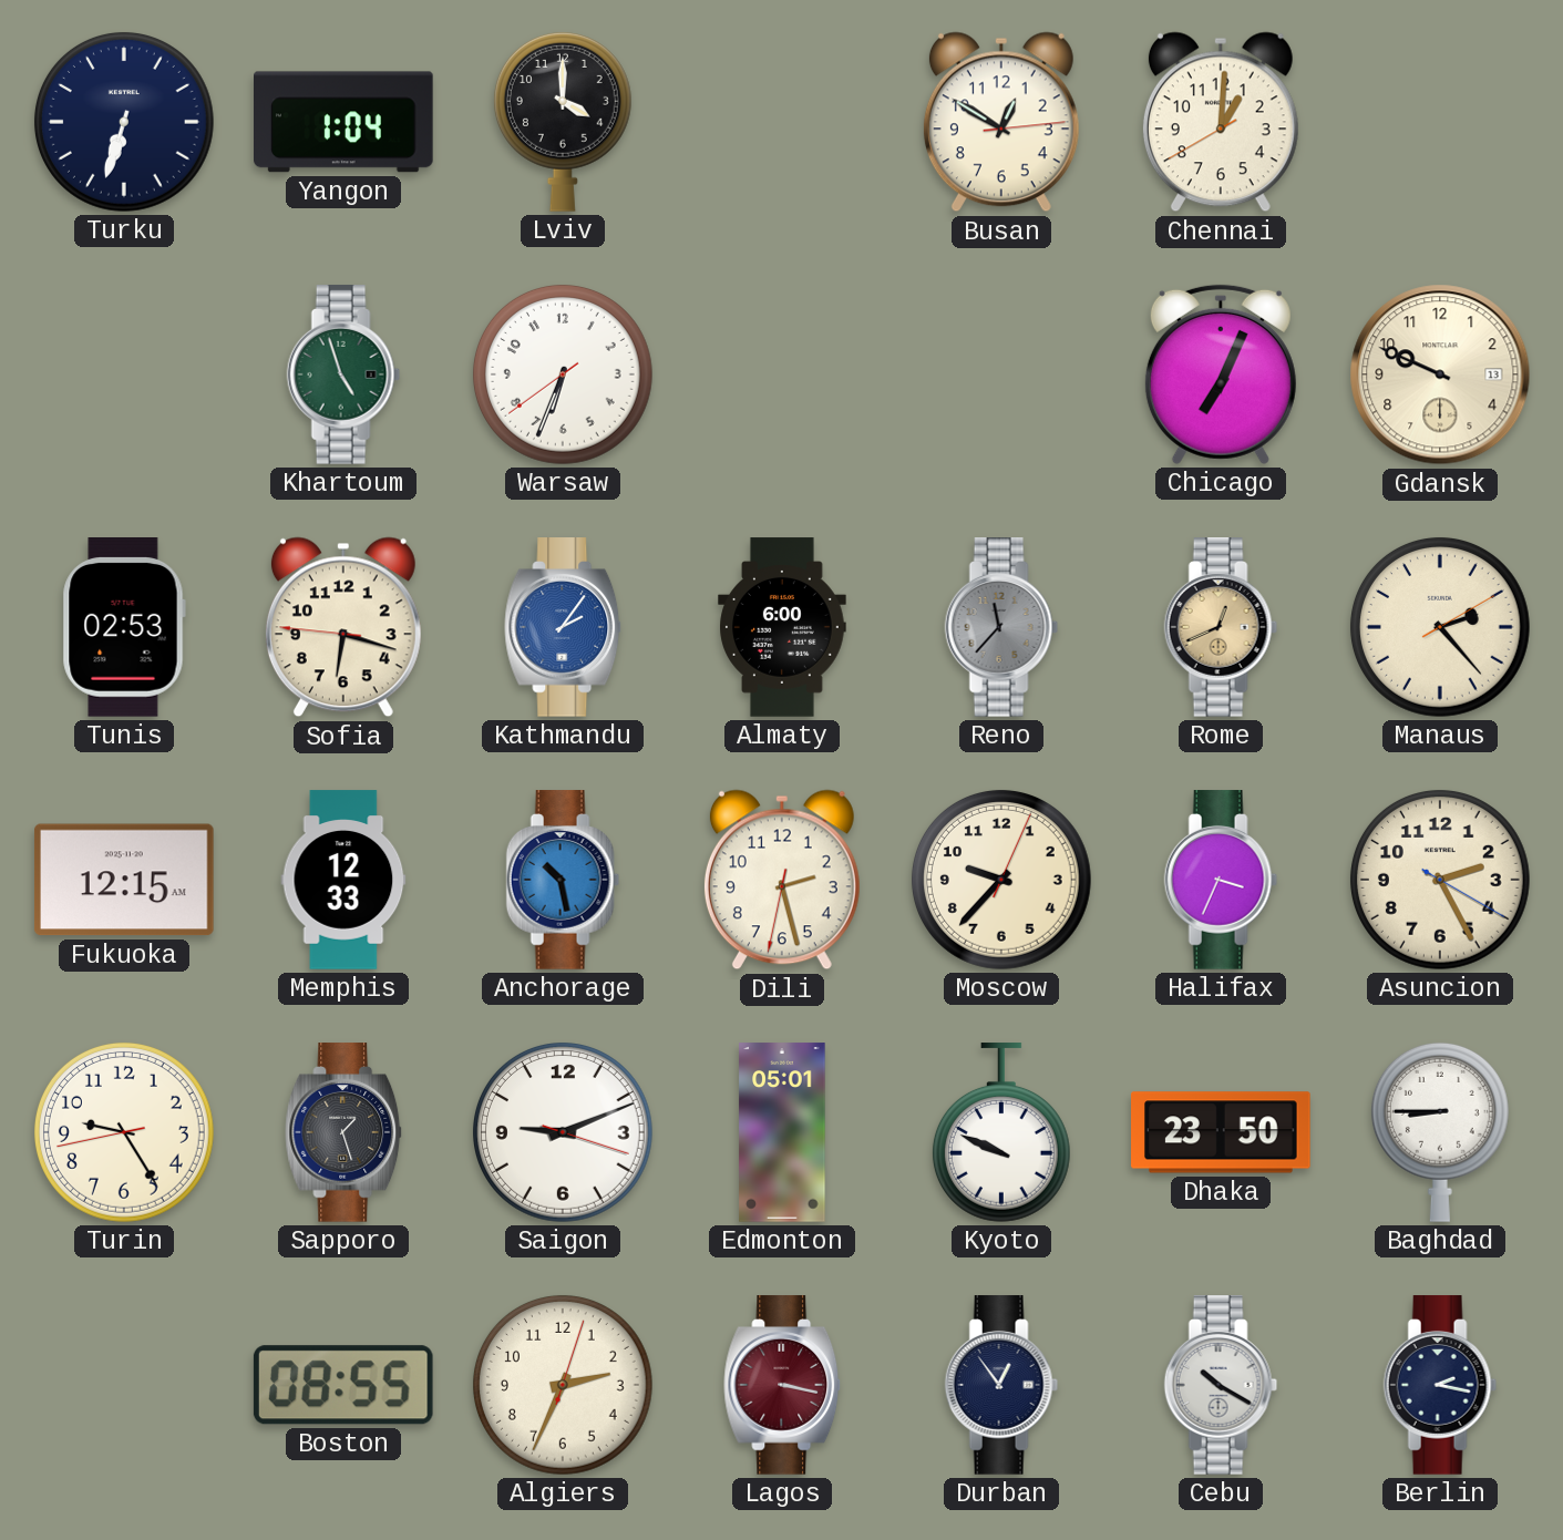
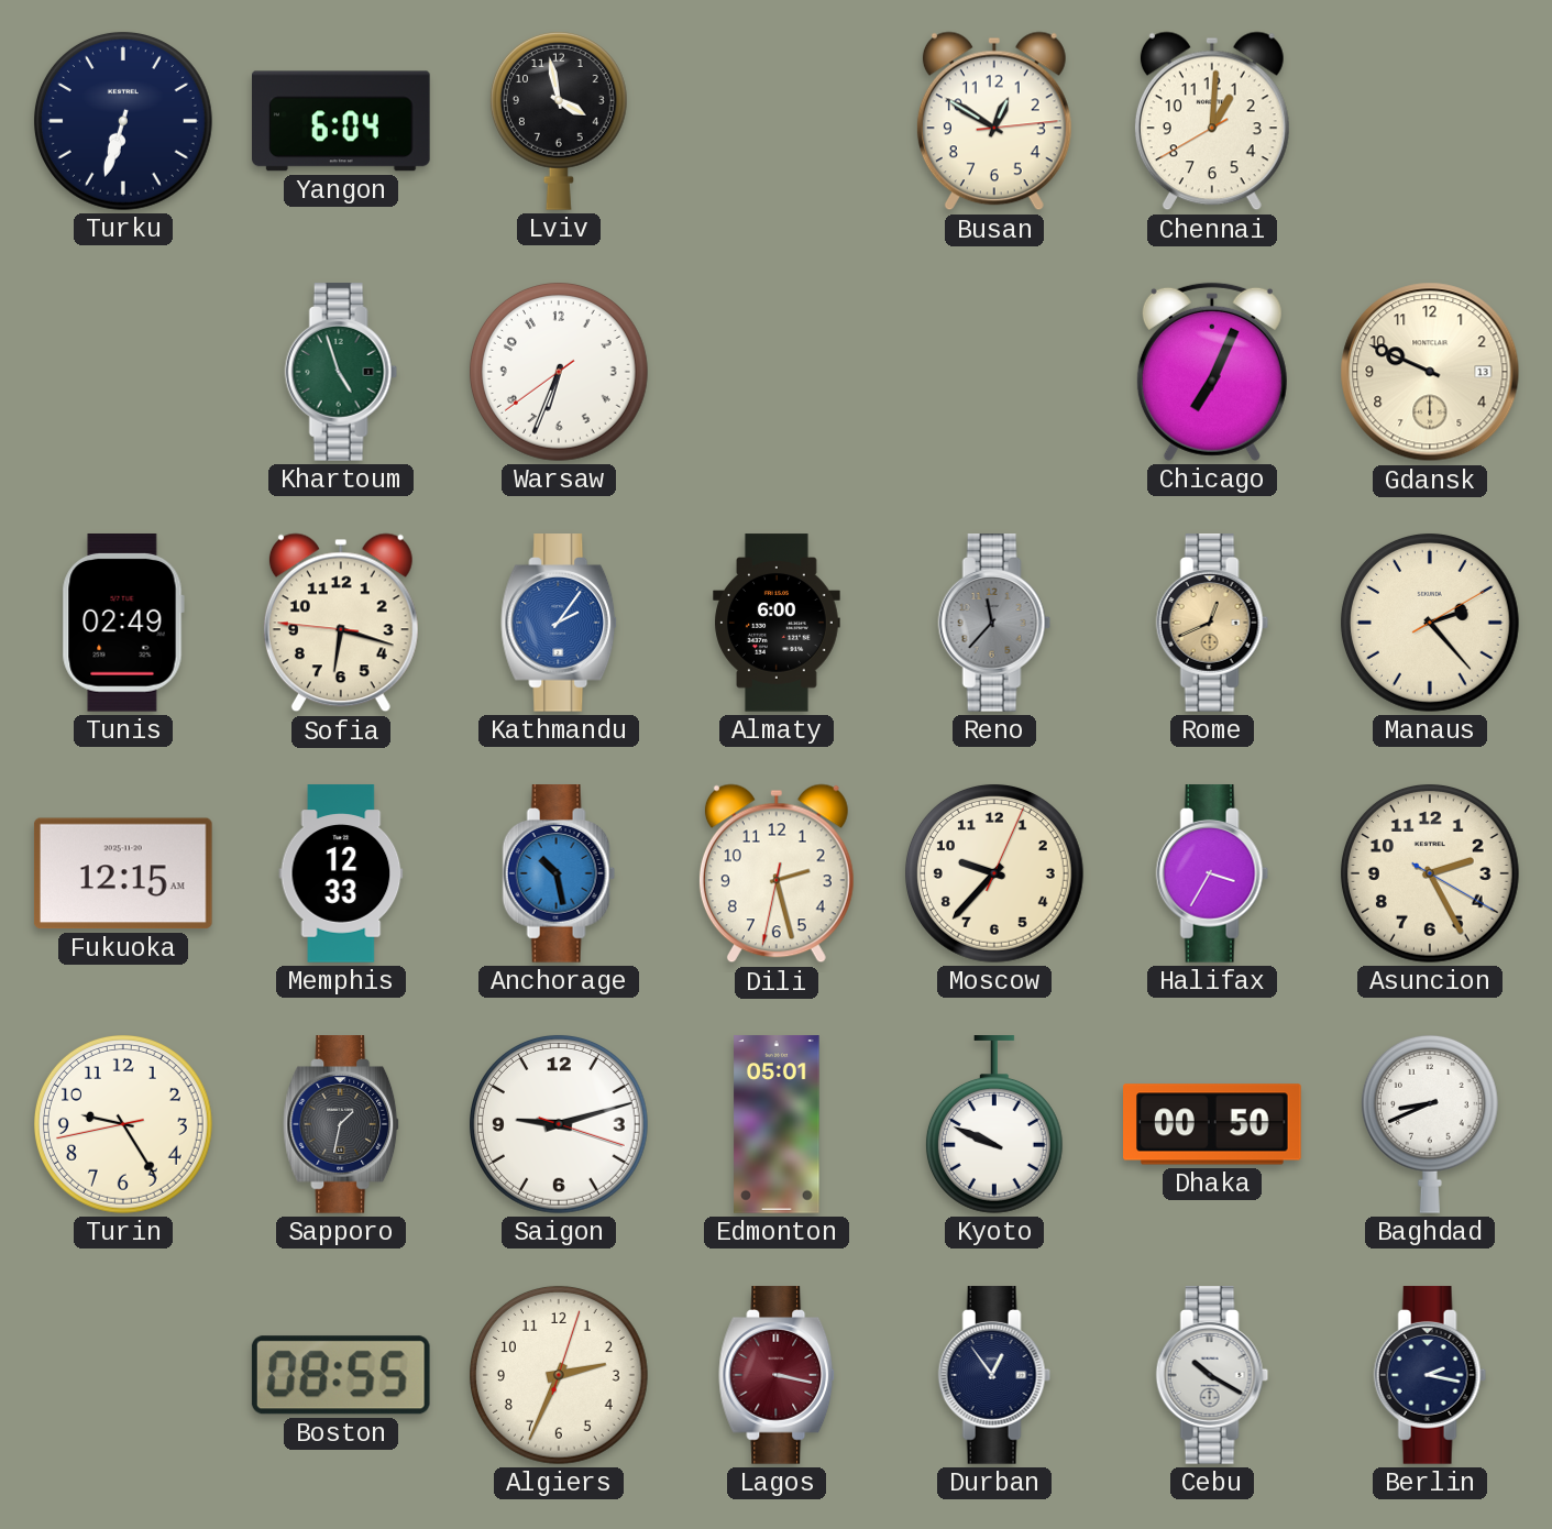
Yangon: 1:04 -> 6:04
Lviv: 4:00 -> 3:58
Tunis: 02:53 -> 02:49
Halifax: 3:34 -> 3:35
Sapporo: 1:27 -> 1:32
Saigon: 9:11 -> 9:12
Dhaka: 23:50 -> 00:50
Baghdad: 8:45 -> 8:41
